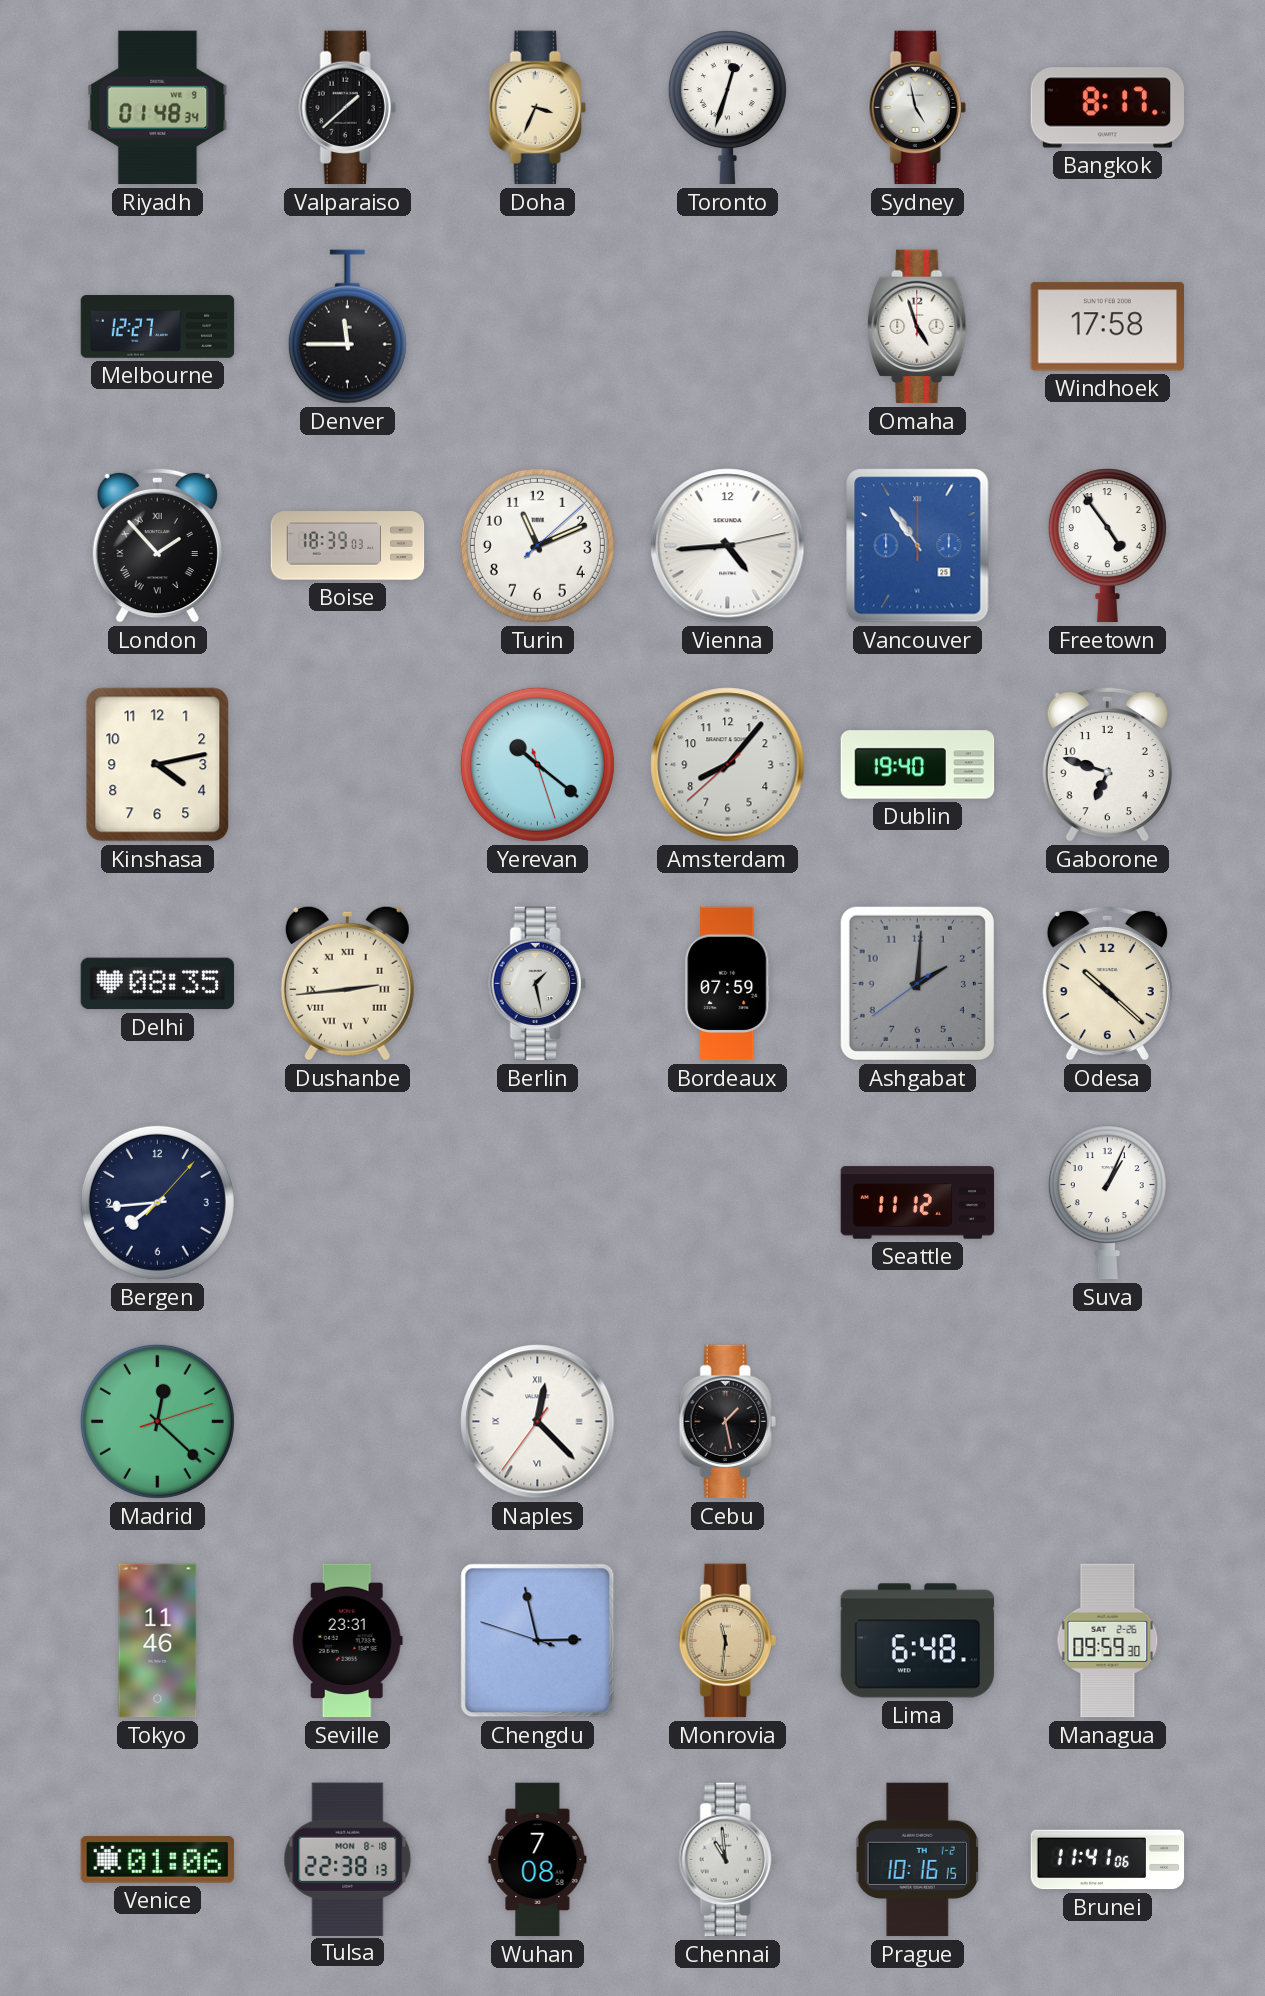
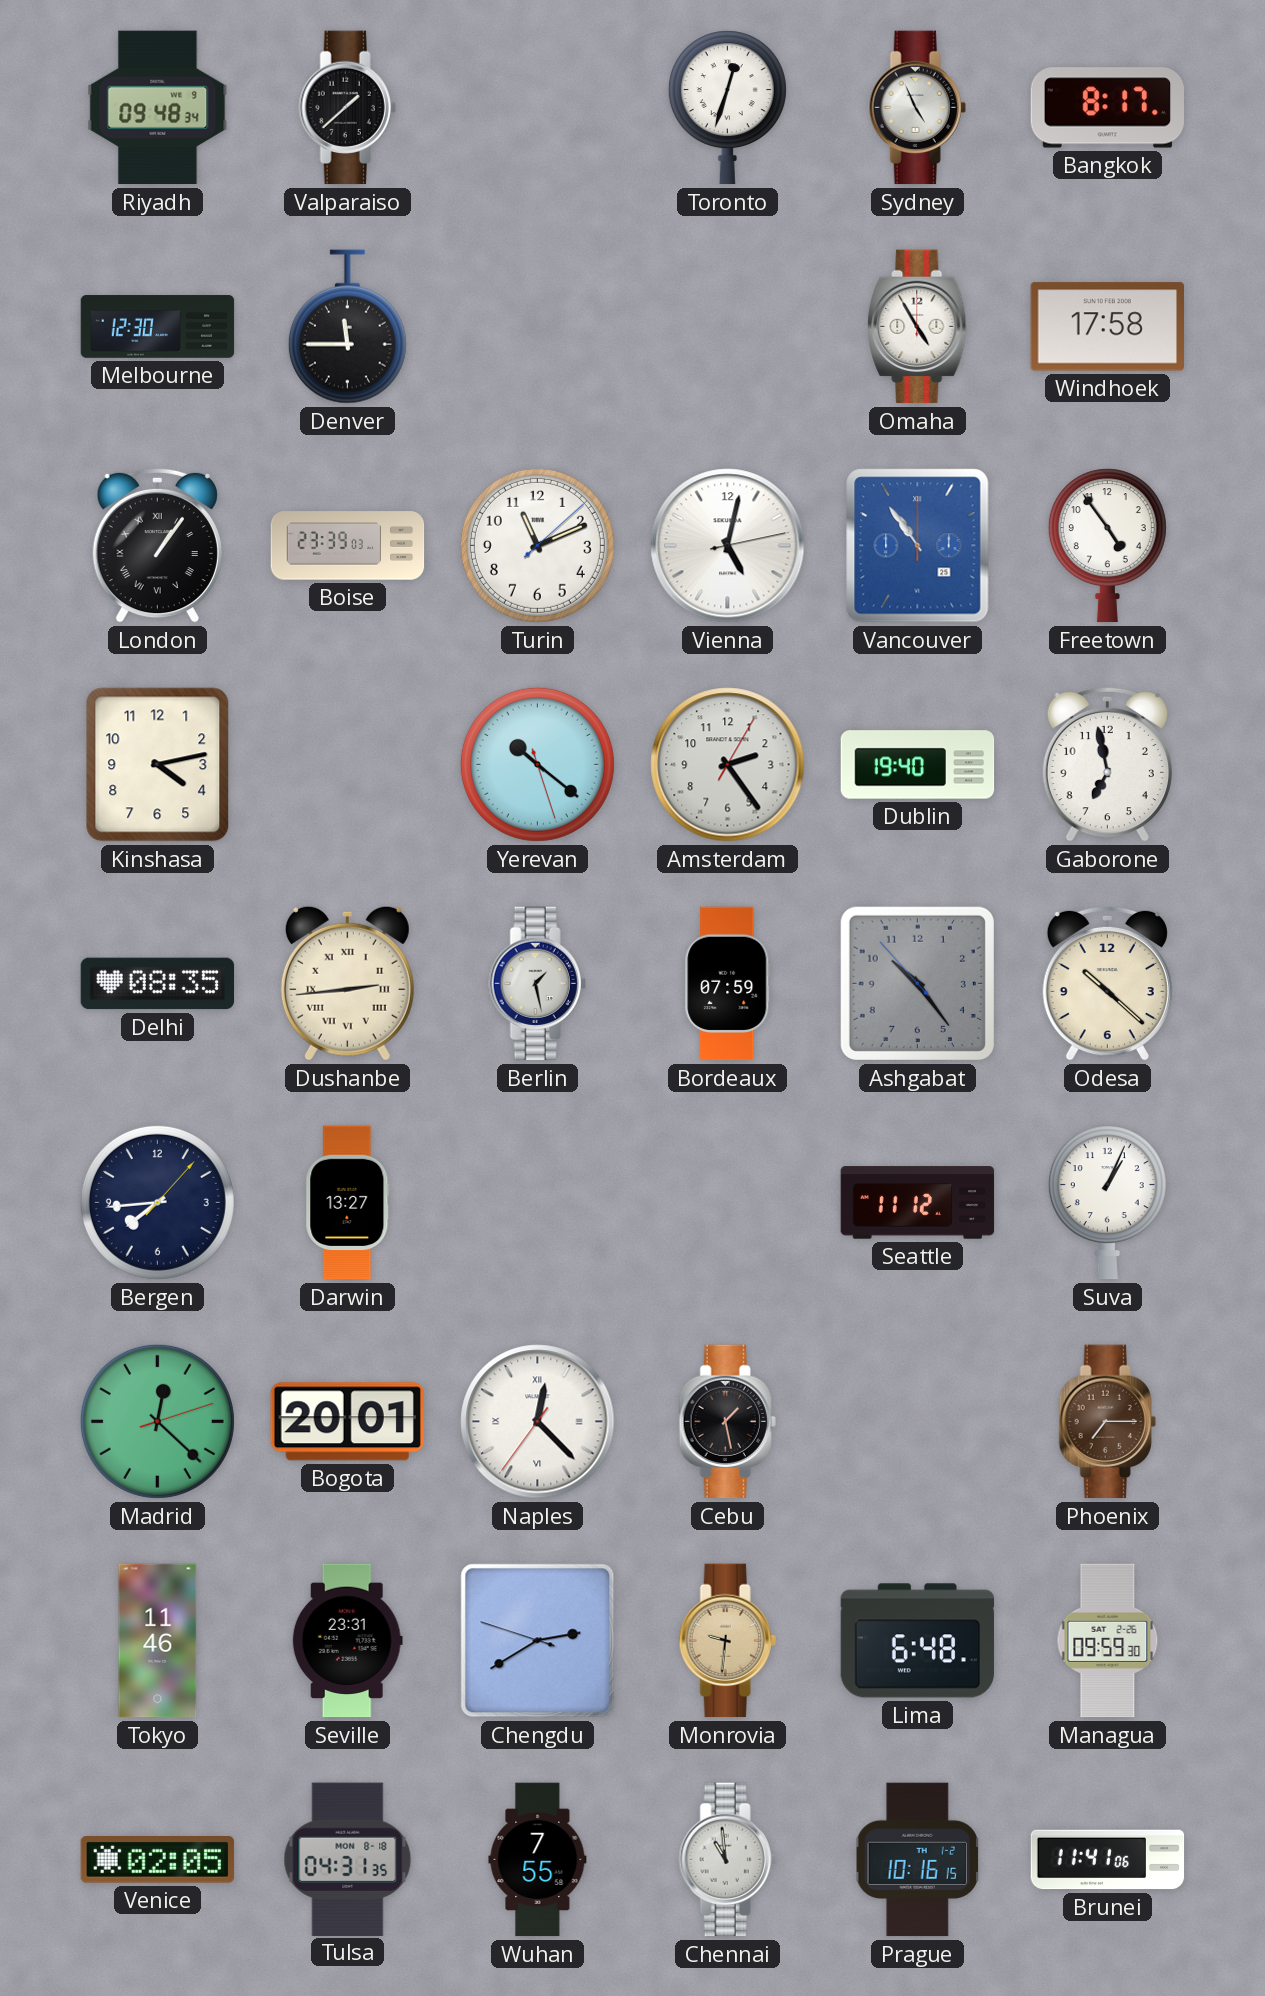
Riyadh: 01:48 -> 09:48
Doha: 3:34 -> none
Sydney: 4:58 -> 4:56
Melbourne: 12:27 -> 12:30
Omaha: 4:57 -> 4:55
London: 1:53 -> 1:06
Boise: 18:39 -> 23:39
Vienna: 4:44 -> 5:02
Amsterdam: 8:06 -> 2:24
Gaborone: 6:48 -> 6:58
Ashgabat: 2:00 -> 10:23
Darwin: none -> 13:27
Bogota: none -> 20:01
Phoenix: none -> 7:15
Chengdu: 2:57 -> 2:39
Monrovia: 11:31 -> 9:31
Venice: 01:06 -> 02:05
Tulsa: 22:38 -> 04:31
Wuhan: 7:08 -> 7:55
